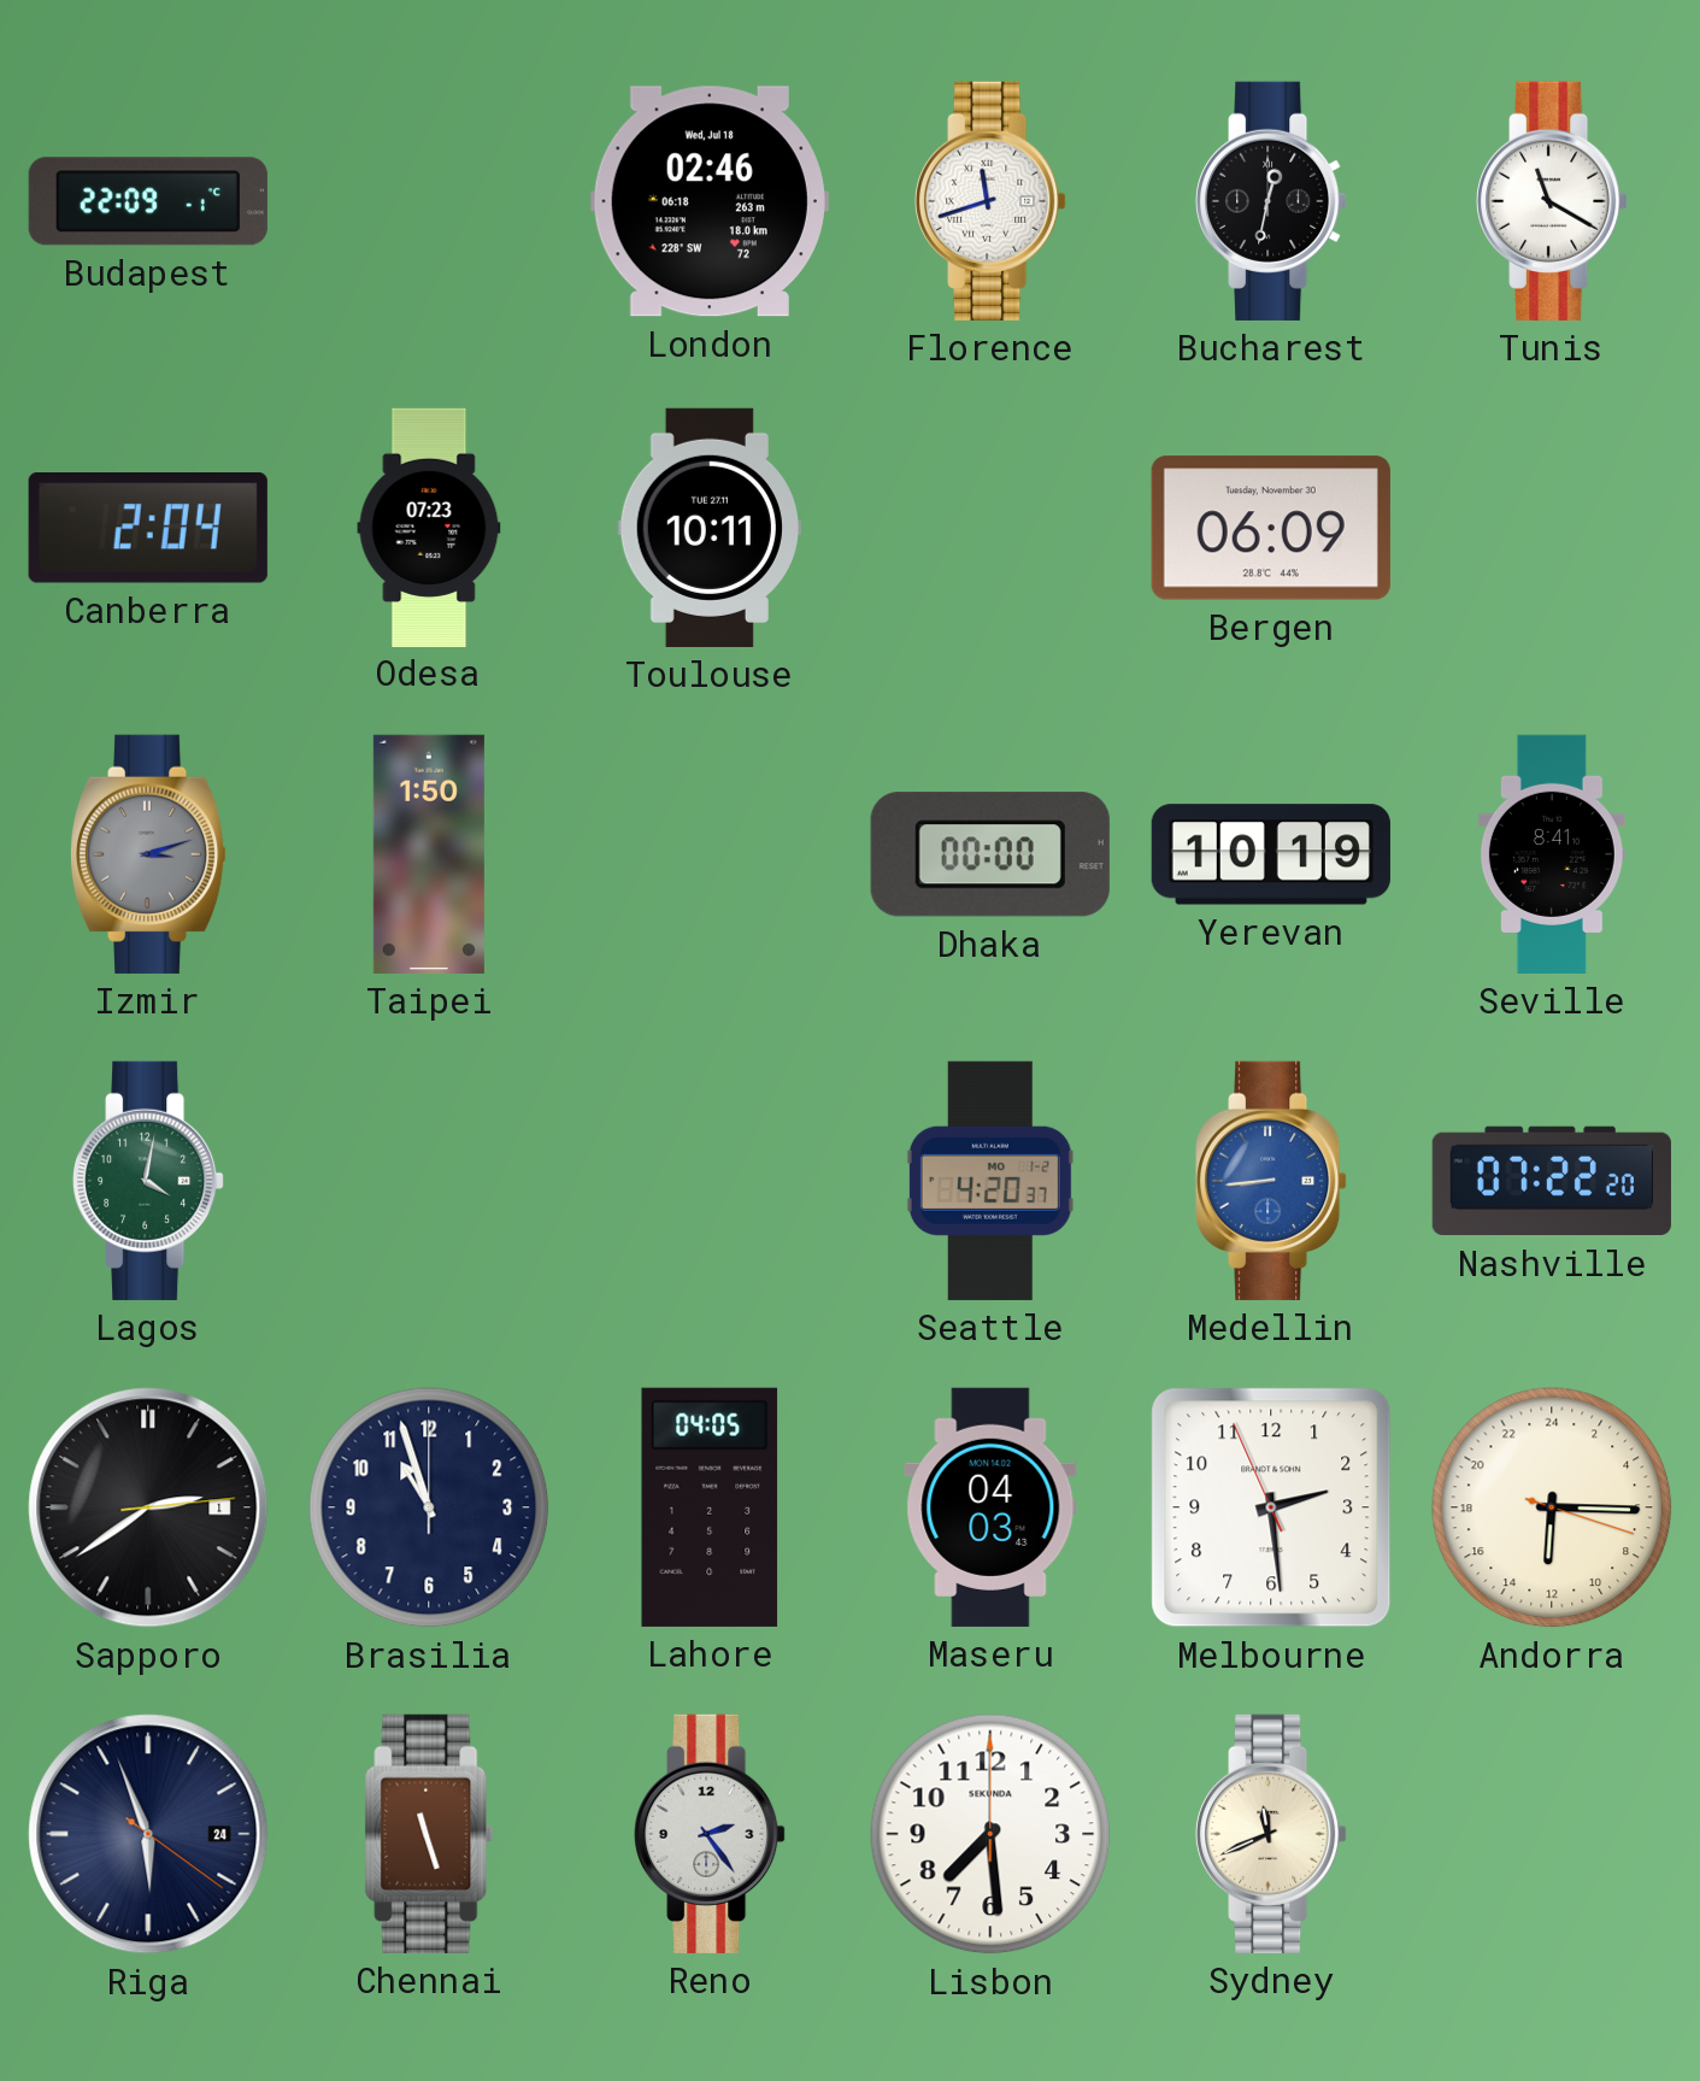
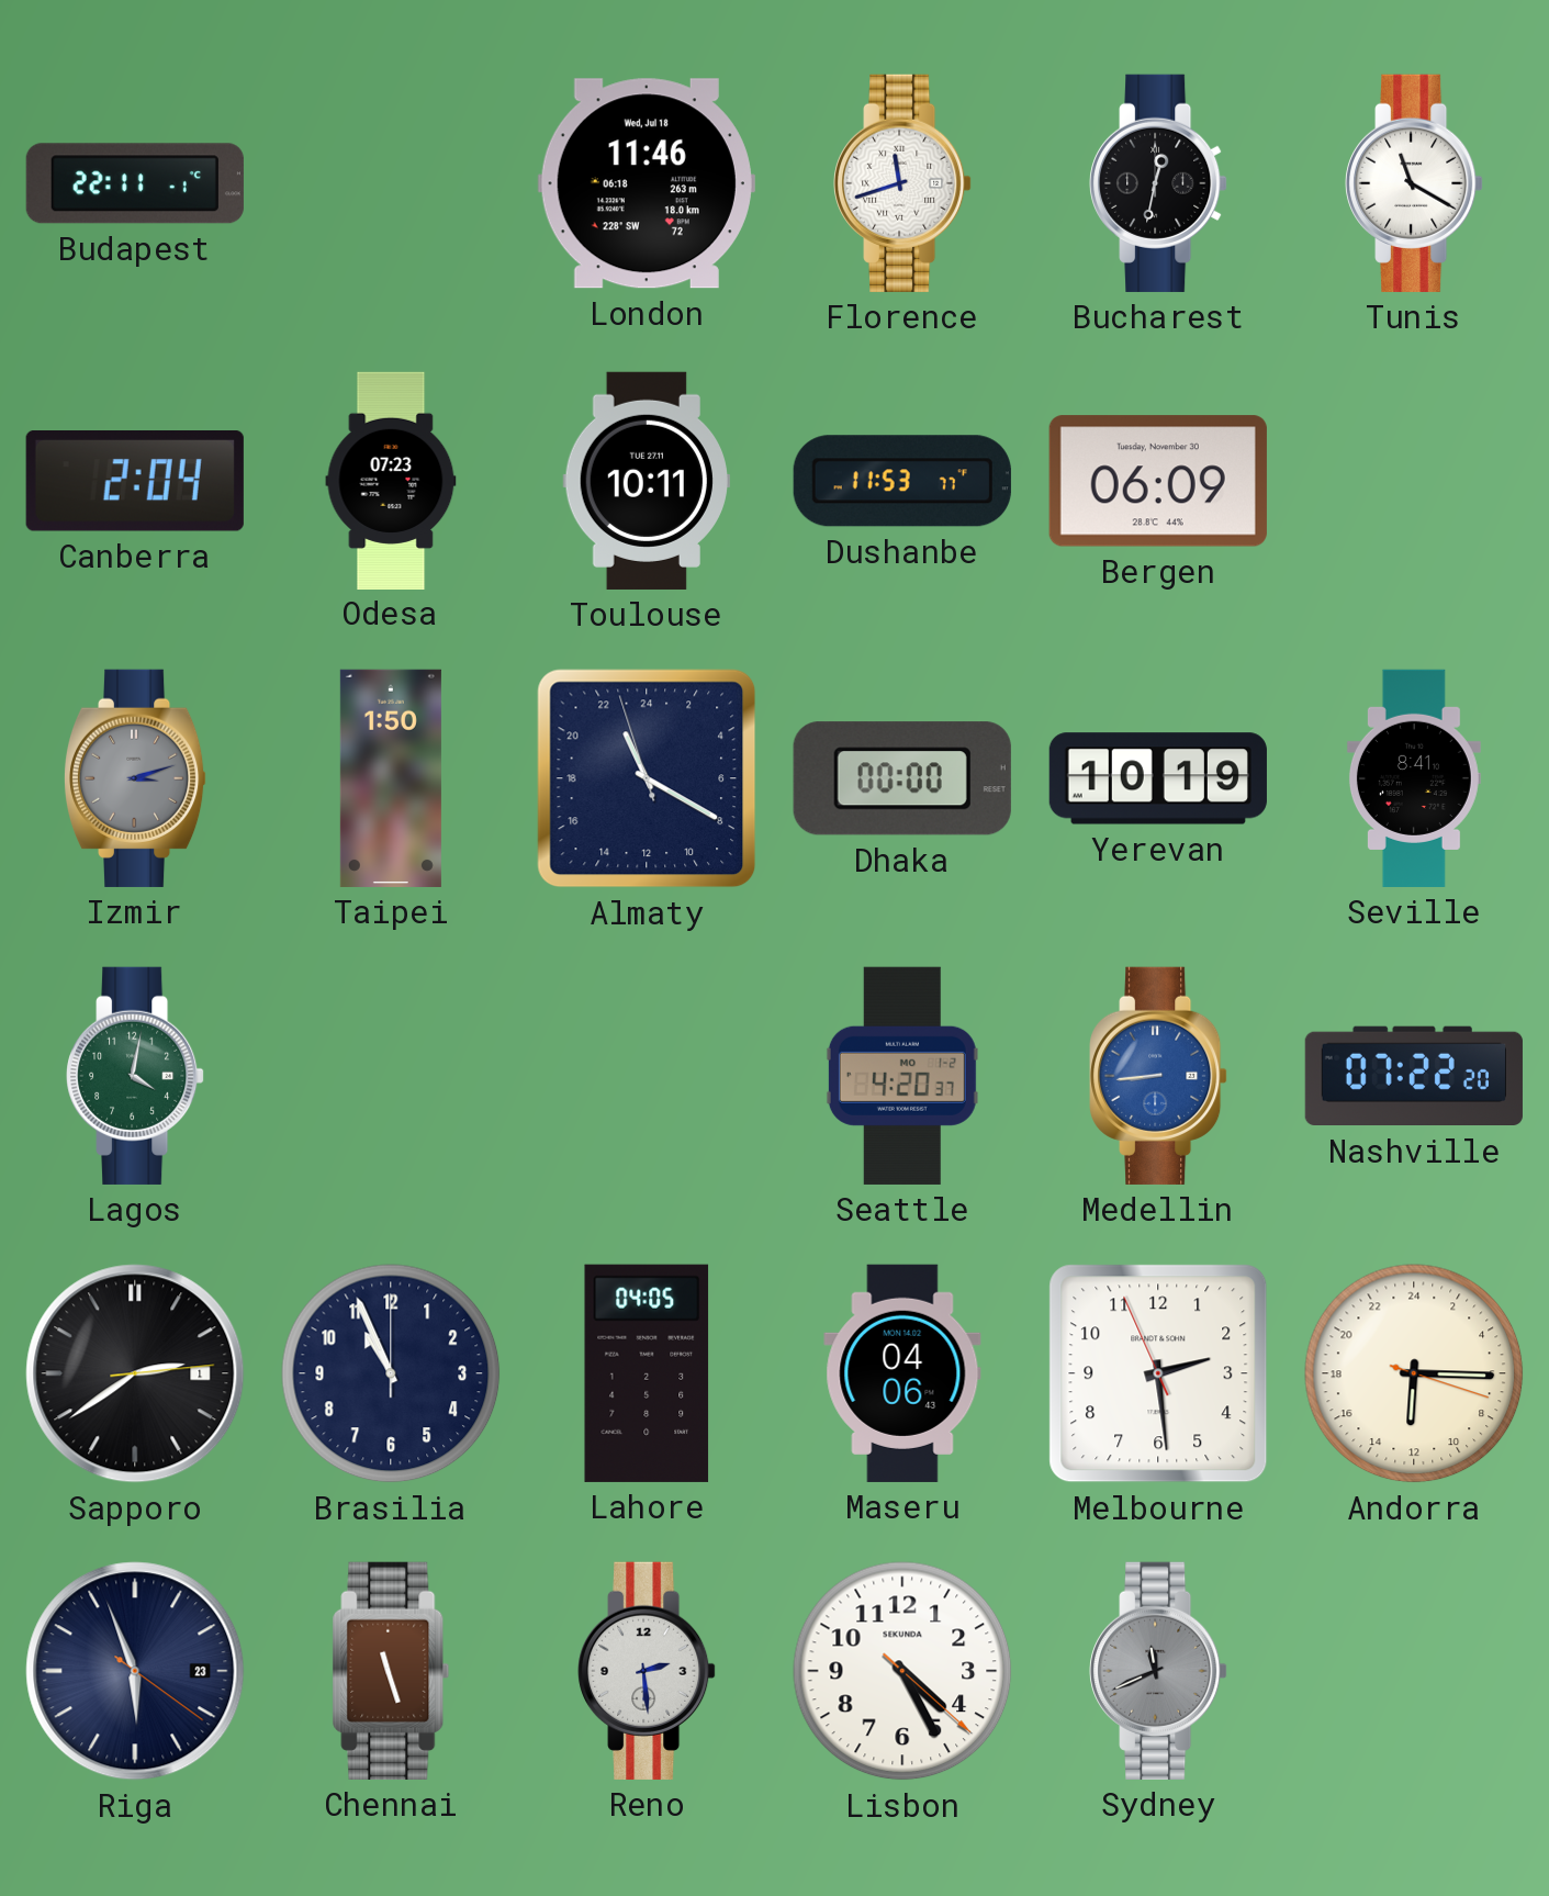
Budapest: 22:09 -> 22:11
London: 02:46 -> 11:46
Dushanbe: none -> 11:53
Almaty: none -> 22:19
Brasilia: 10:57 -> 10:56
Maseru: 04:03 -> 04:06
Riga date: 24 -> 23
Reno: 2:24 -> 2:29
Lisbon: 7:29 -> 4:25
Sydney dial: cream -> grey
